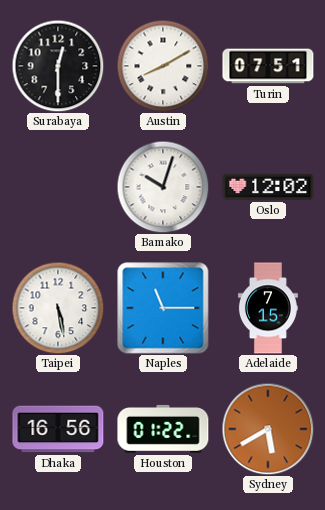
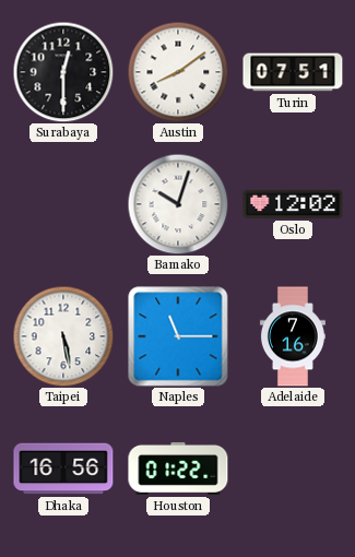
Austin: 8:10 -> 8:09
Adelaide: 7:15 -> 7:16
Sydney: 5:40 -> none
